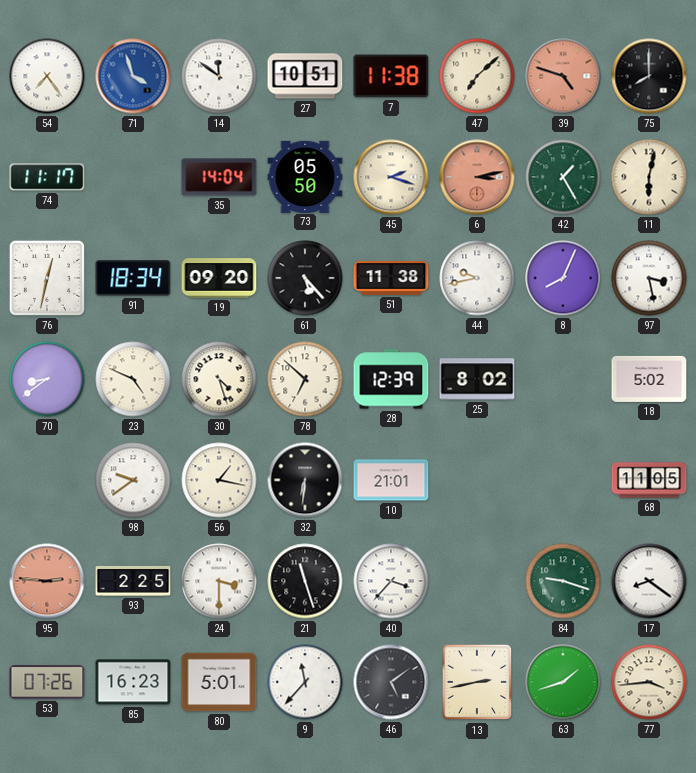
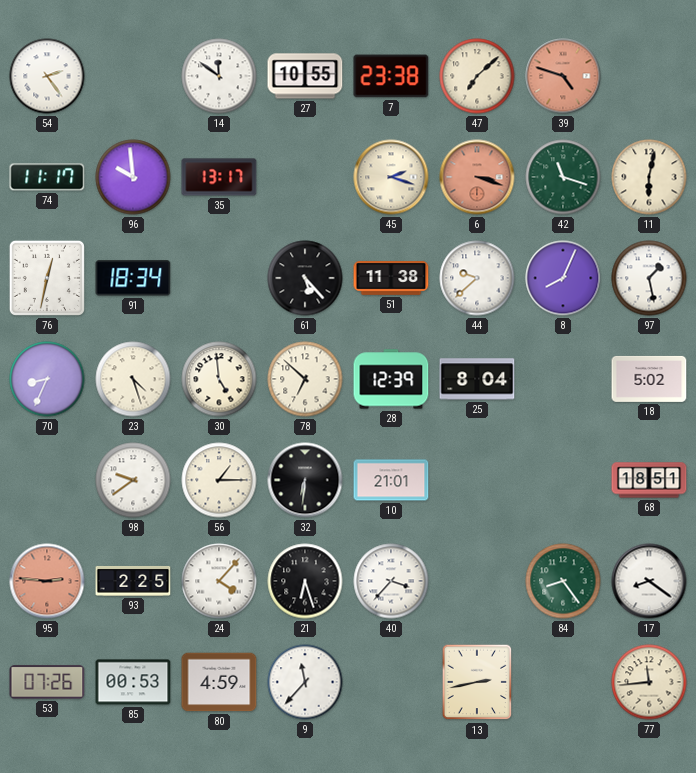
54: 7:24 -> 2:24
71: 3:57 -> none
27: 10:51 -> 10:55
7: 11:38 -> 23:38
75: 8:00 -> none
96: none -> 9:59
35: 14:04 -> 13:17
73: 05:50 -> none
6: 3:13 -> 3:18
42: 1:25 -> 11:18
19: 09:20 -> none
44: 9:43 -> 9:38
97: 3:28 -> 1:28
70: 8:39 -> 8:34
23: 4:49 -> 4:27
30: 4:27 -> 4:59
25: 8:02 -> 8:04
56: 1:17 -> 1:15
68: 11:05 -> 18:51
24: 3:30 -> 4:07
21: 11:27 -> 6:27
84: 9:18 -> 8:24
85: 16:23 -> 00:53
80: 5:01 -> 4:59
46: 5:09 -> none
63: 1:42 -> none
77: 3:44 -> 11:44
